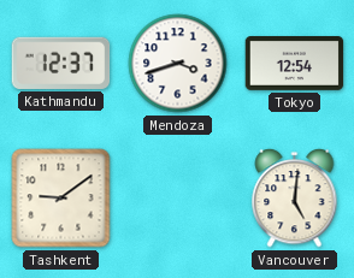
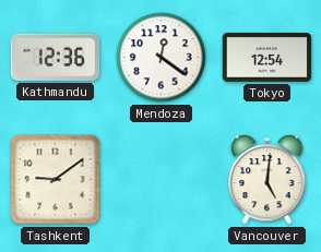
Kathmandu: 12:37 -> 12:36
Mendoza: 3:42 -> 12:21
